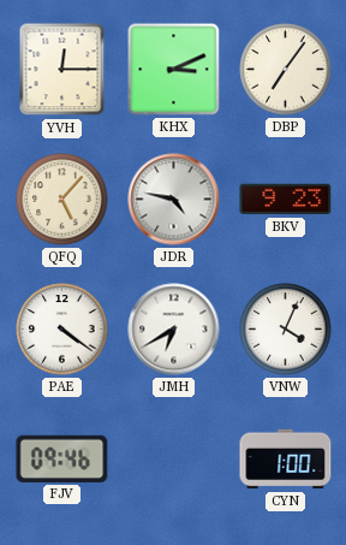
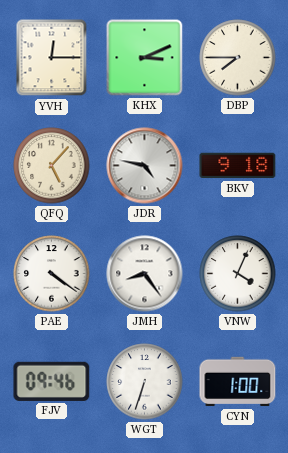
DBP: 7:06 -> 7:45
BKV: 9:23 -> 9:18
JMH: 6:40 -> 8:24
WGT: none -> 6:33
